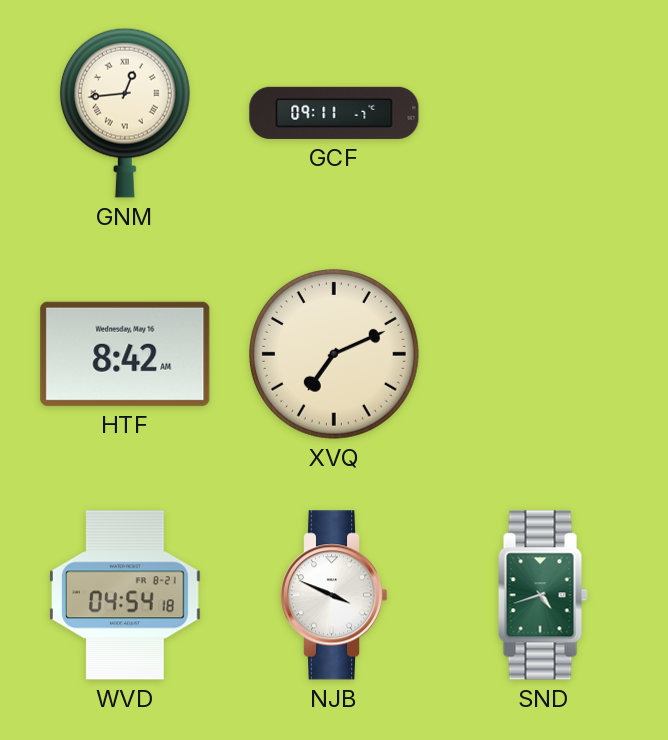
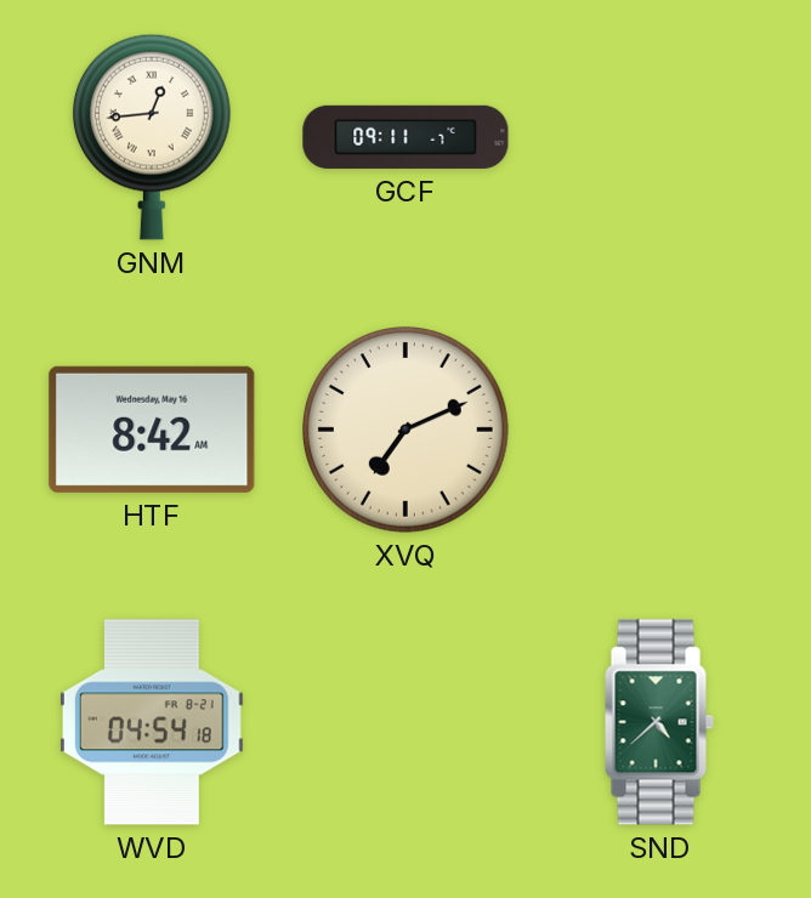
NJB: 3:49 -> none
SND: 4:42 -> 4:38
